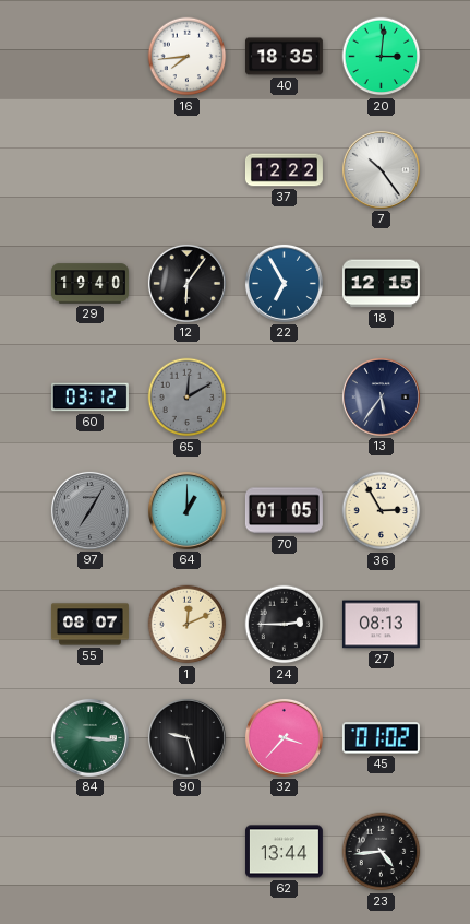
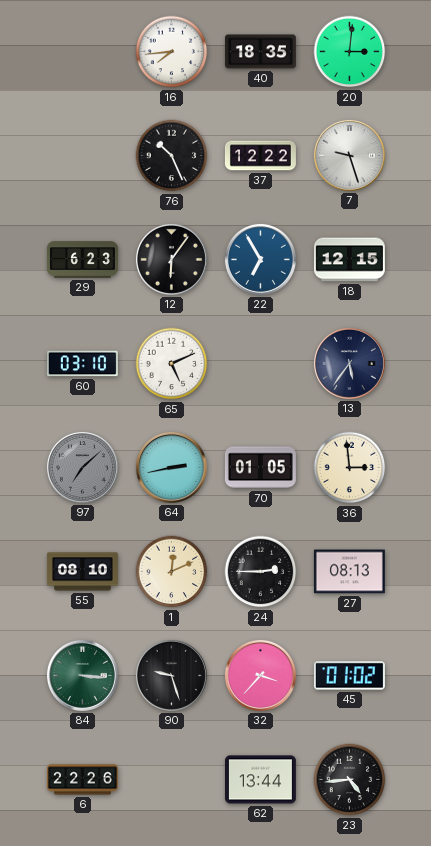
76: none -> 10:26
7: 10:24 -> 9:27
29: 19:40 -> 6:23
60: 03:12 -> 03:10
65: 12:10 -> 5:11
65 dial: grey -> white
97: 7:05 -> 7:08
64: 1:00 -> 2:43
36: 2:55 -> 2:59
55: 08:07 -> 08:10
6: none -> 22:26
